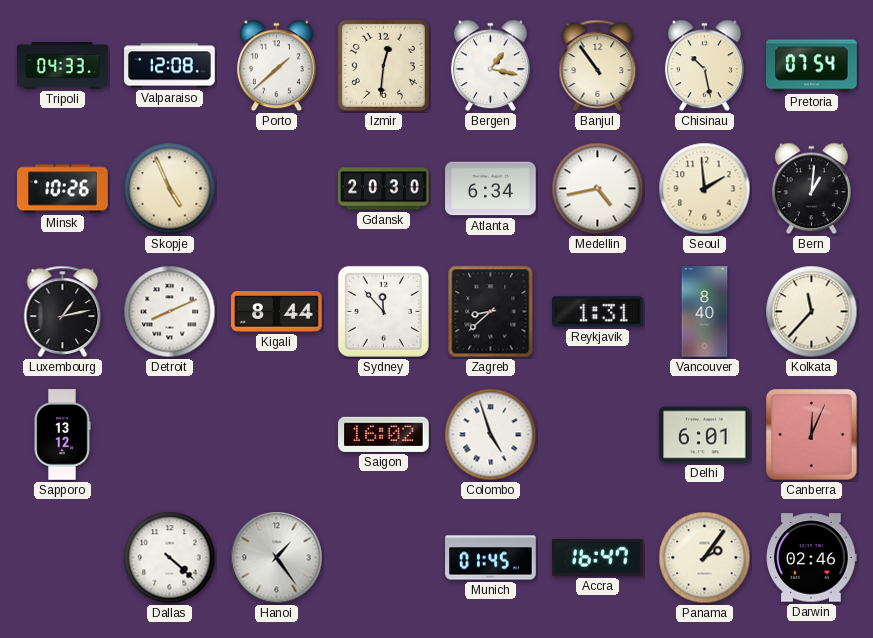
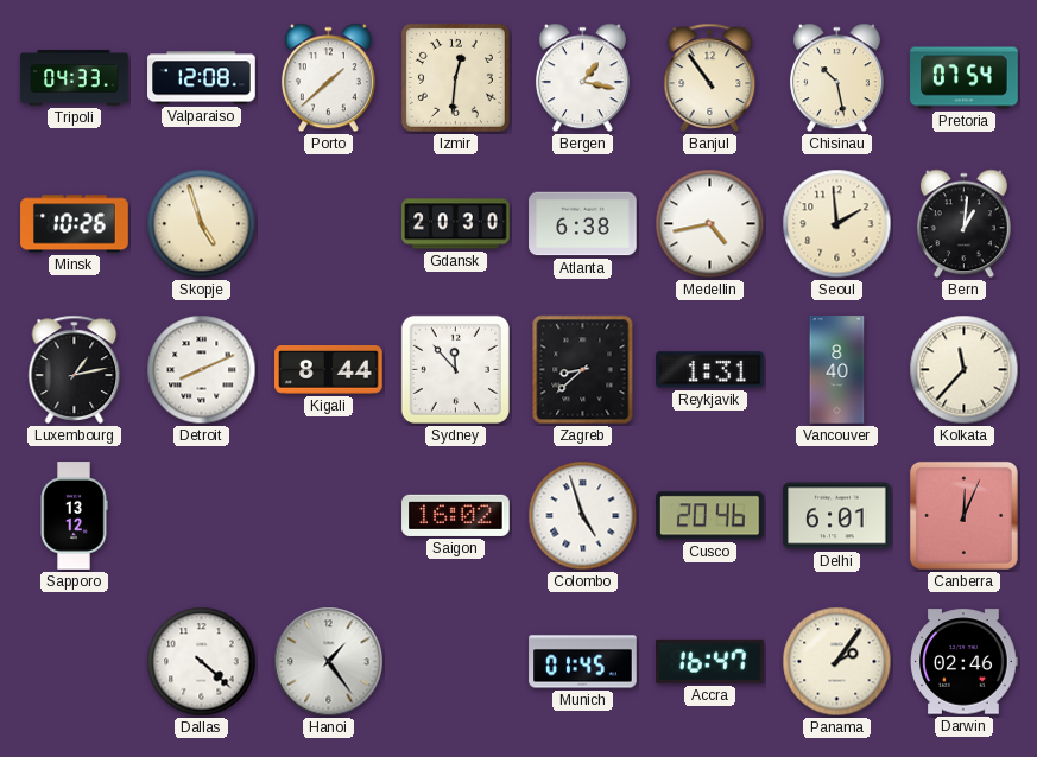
Skopje: 4:56 -> 4:57
Atlanta: 6:34 -> 6:38
Cusco: none -> 20:46
